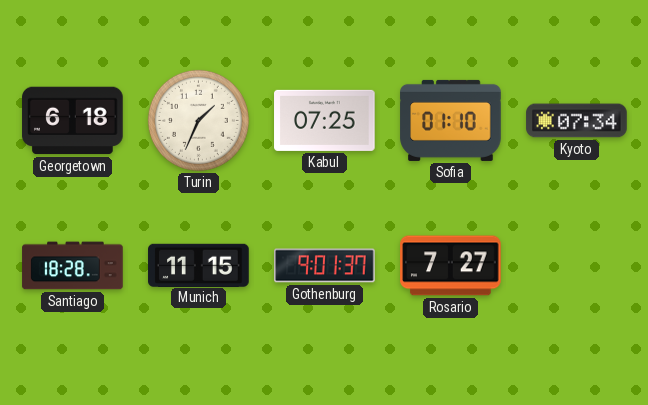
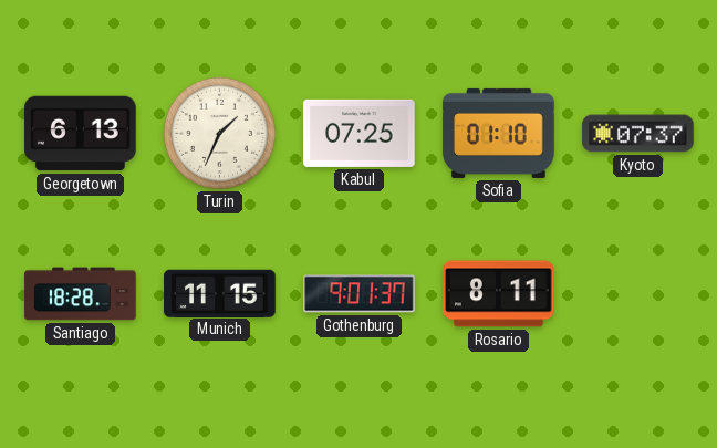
Georgetown: 6:18 -> 6:13
Kyoto: 07:34 -> 07:37
Rosario: 7:27 -> 8:11
